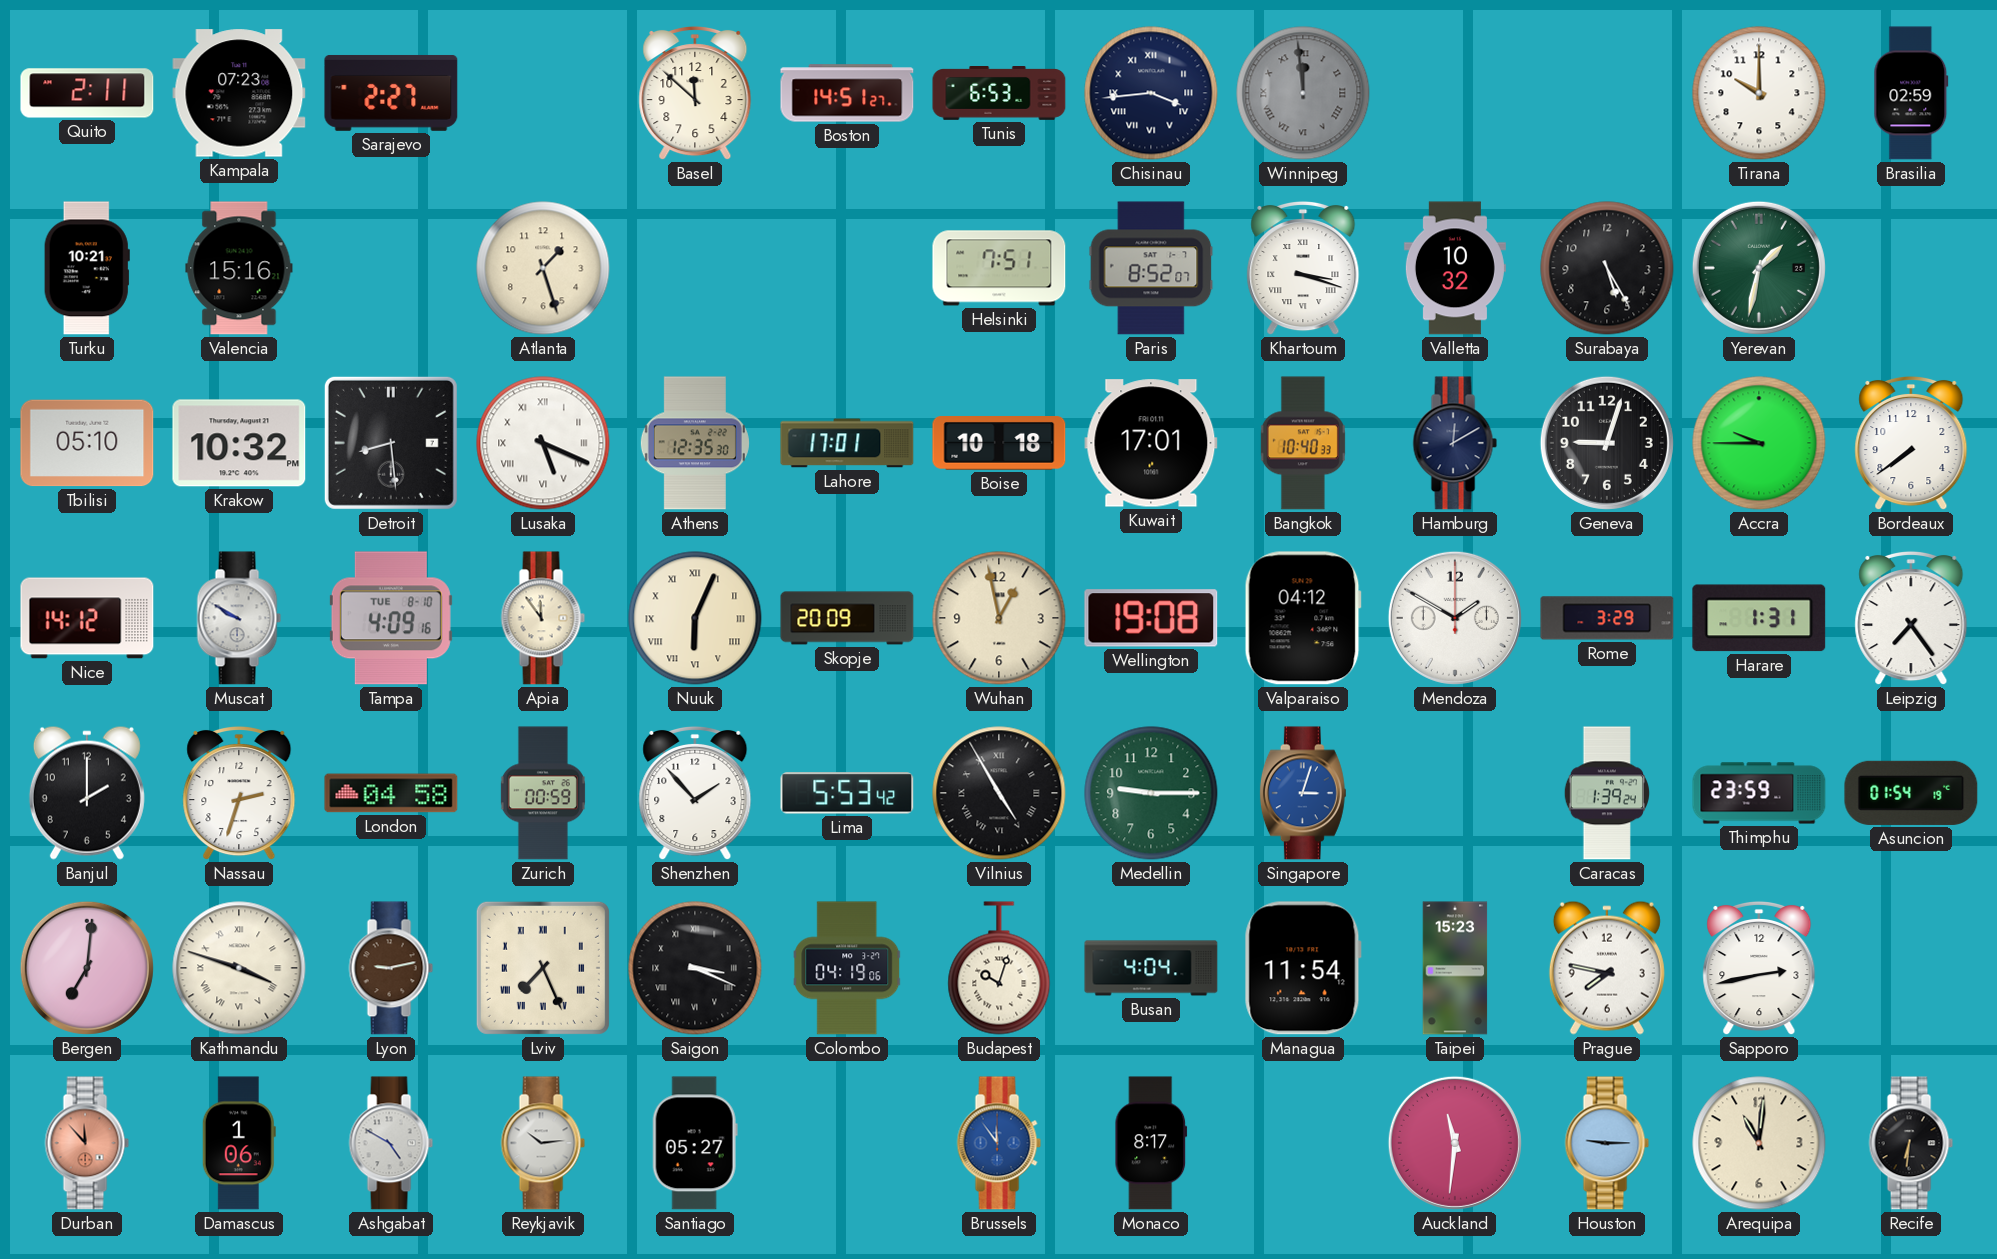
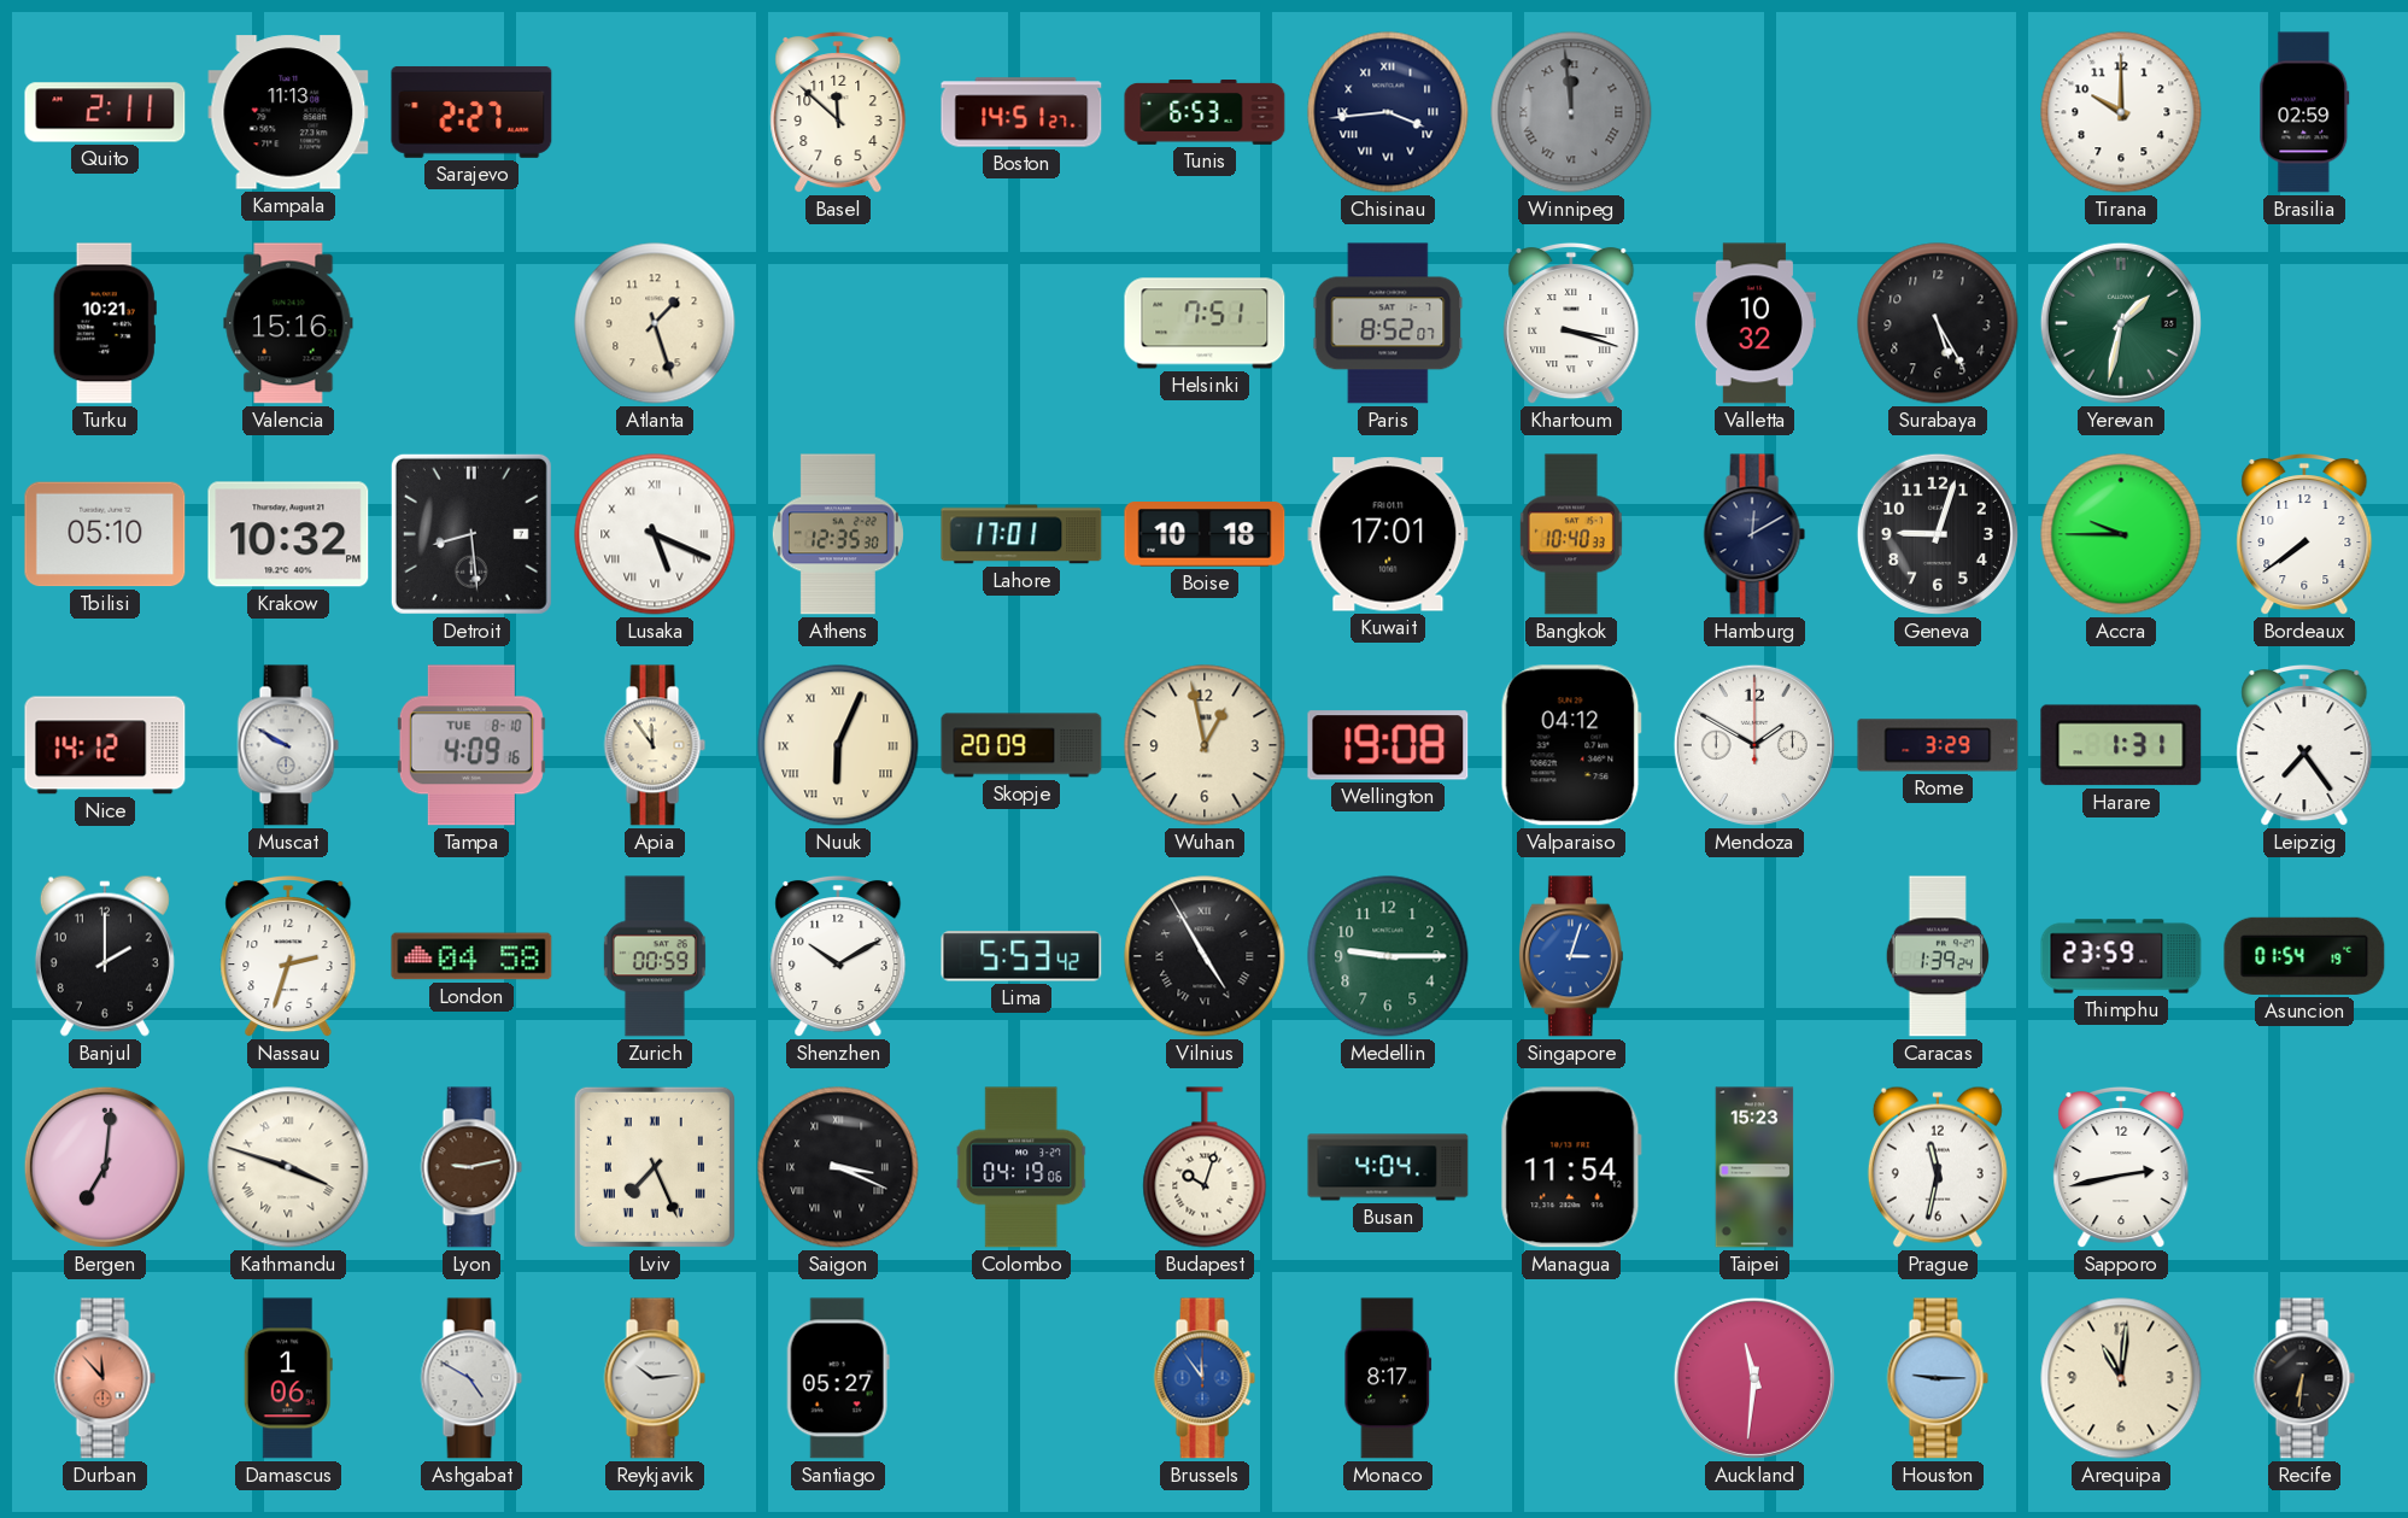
Kampala: 07:23 -> 11:13
Shenzhen: 1:53 -> 10:10
Prague: 7:47 -> 11:32
